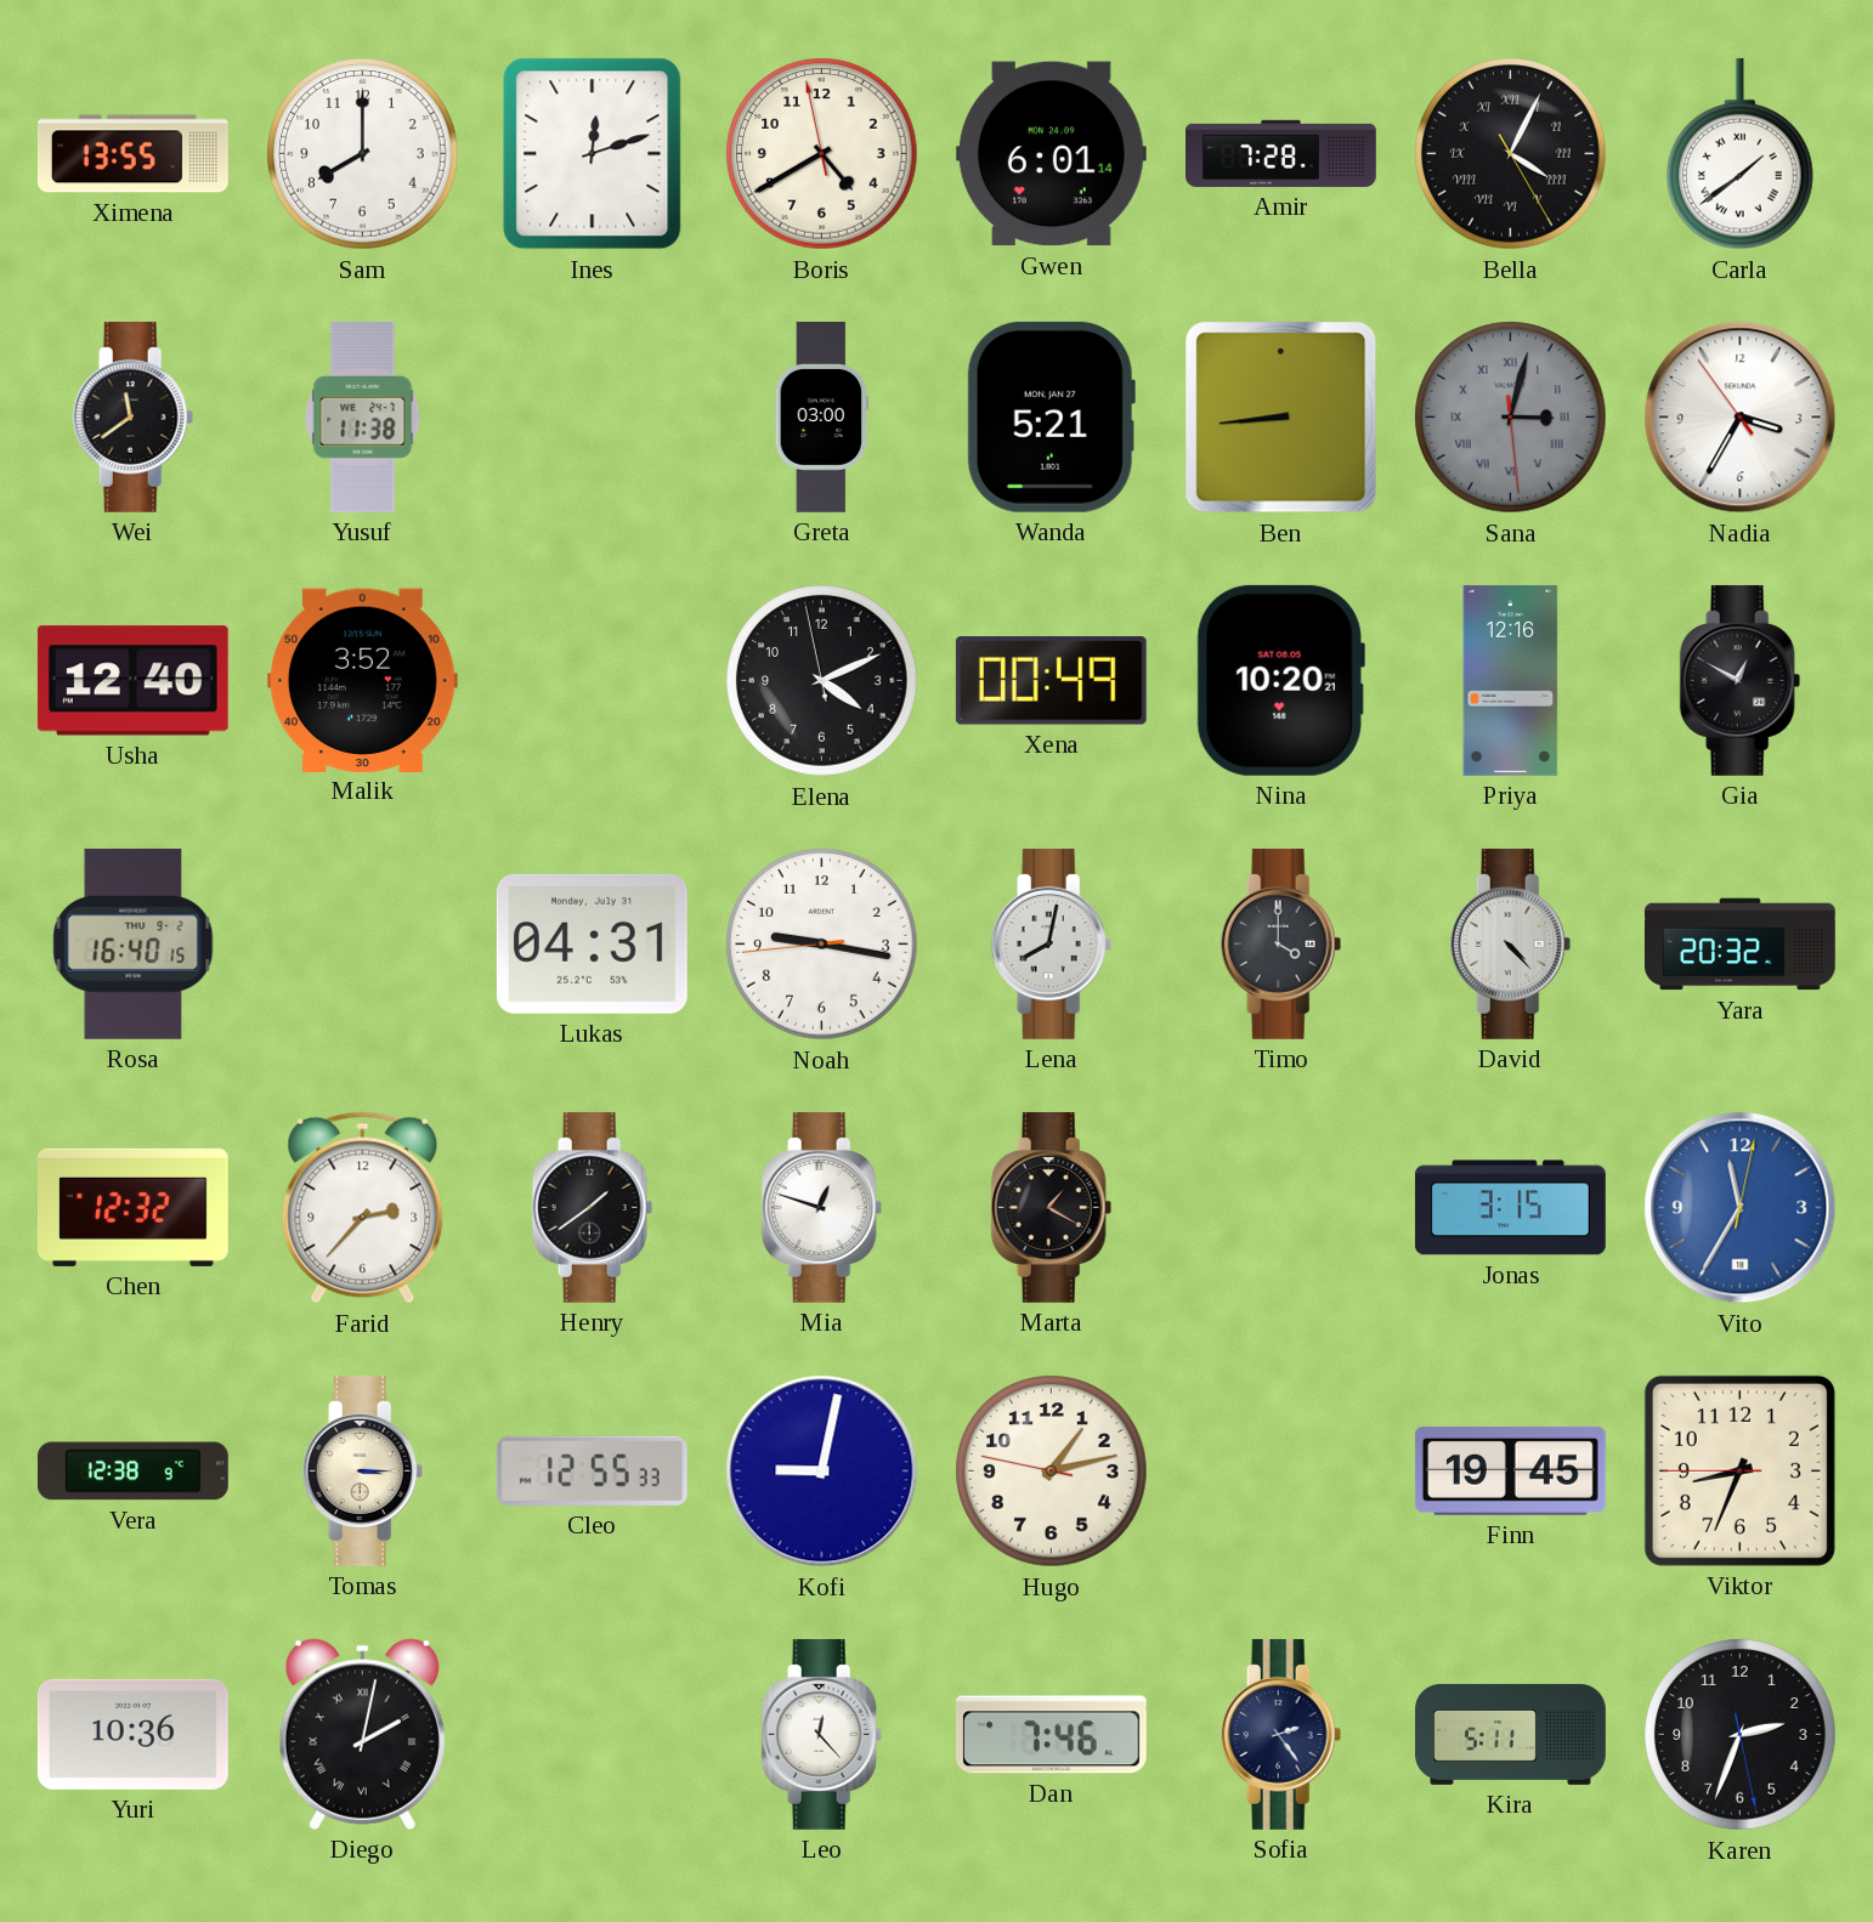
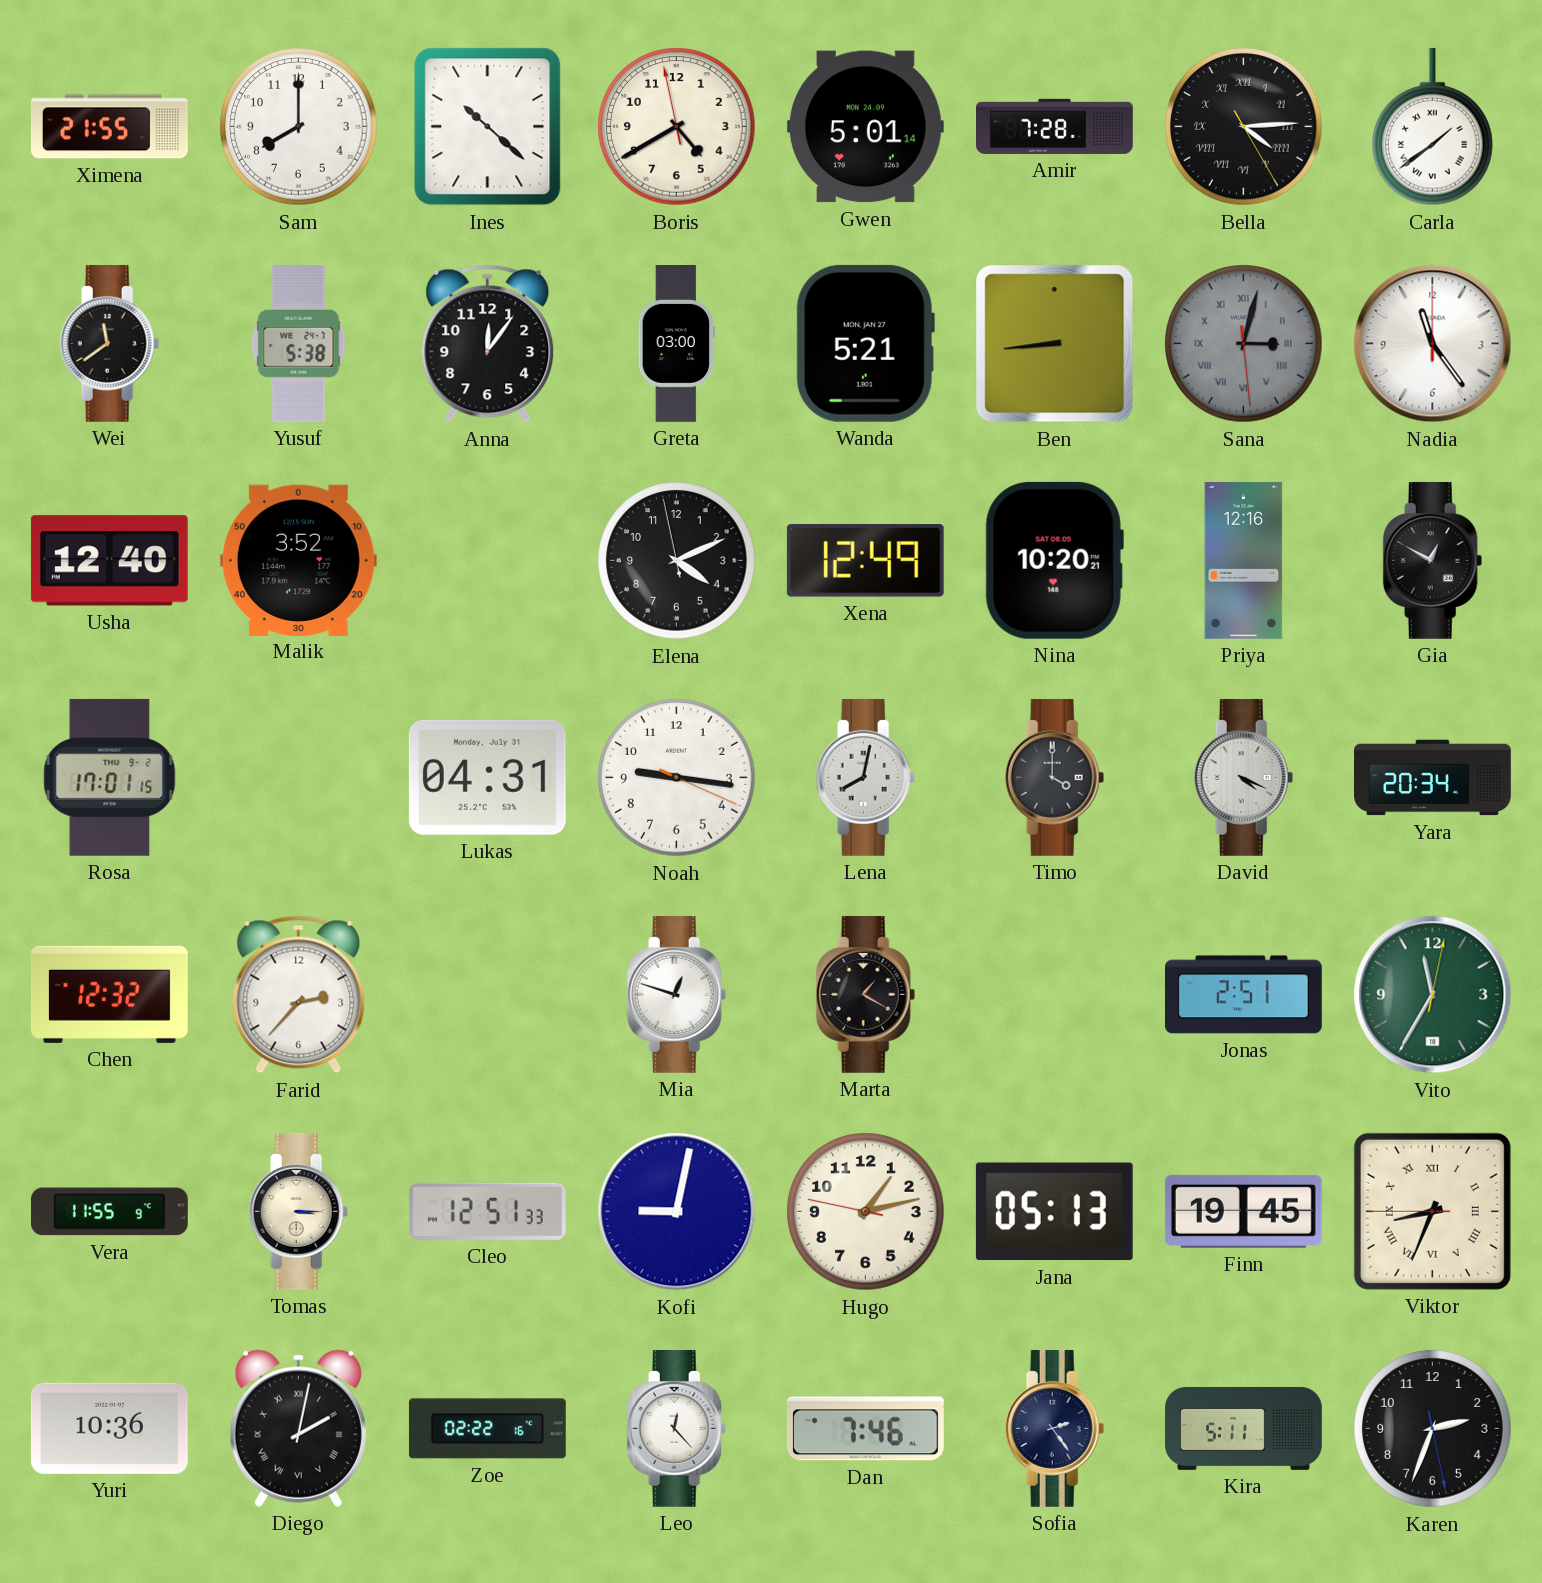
Ximena: 13:55 -> 21:55
Ines: 12:12 -> 10:22
Gwen: 6:01 -> 5:01
Bella: 4:04 -> 4:14
Yusuf: 11:38 -> 5:38
Anna: none -> 12:06
Nadia: 3:34 -> 11:24
Xena: 00:49 -> 12:49
Rosa: 16:40 -> 17:01
Noah: 9:16:44 -> 9:16:19
David: 4:23 -> 4:19
Yara: 20:32 -> 20:34
Henry: 1:39 -> none
Jonas: 3:15 -> 2:51
Vito dial: blue -> green
Vera: 12:38 -> 11:55
Cleo: 12:55 -> 12:51
Jana: none -> 05:13
Viktor numerals: Arabic -> Roman
Zoe: none -> 02:22
